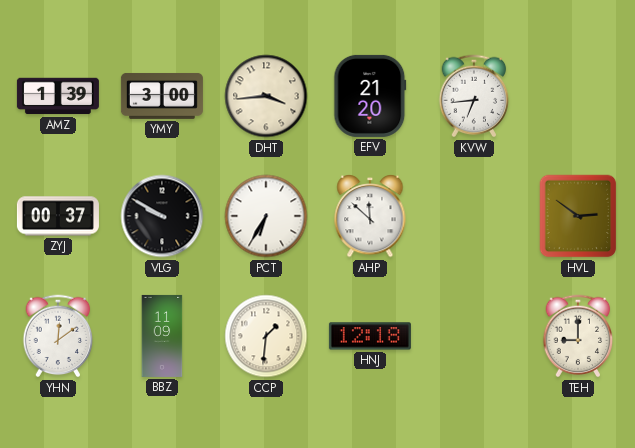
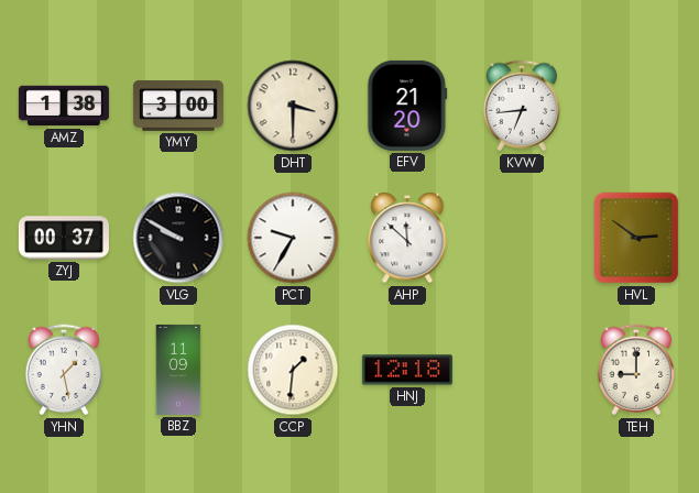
AMZ: 1:39 -> 1:38
DHT: 3:44 -> 3:30
PCT: 6:35 -> 9:35
YHN: 12:09 -> 1:28
